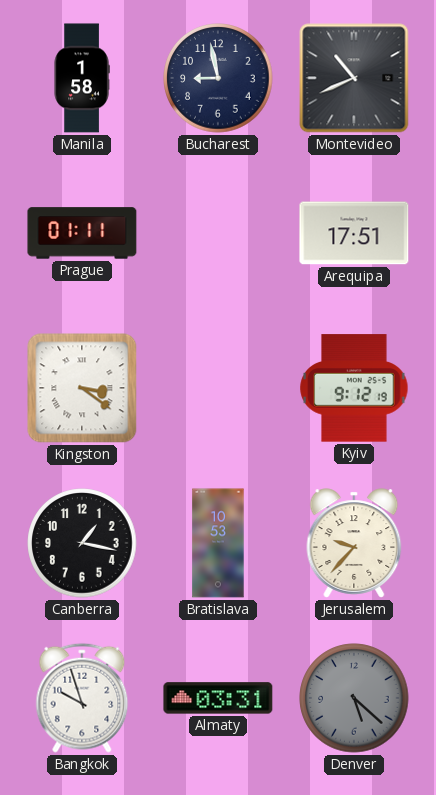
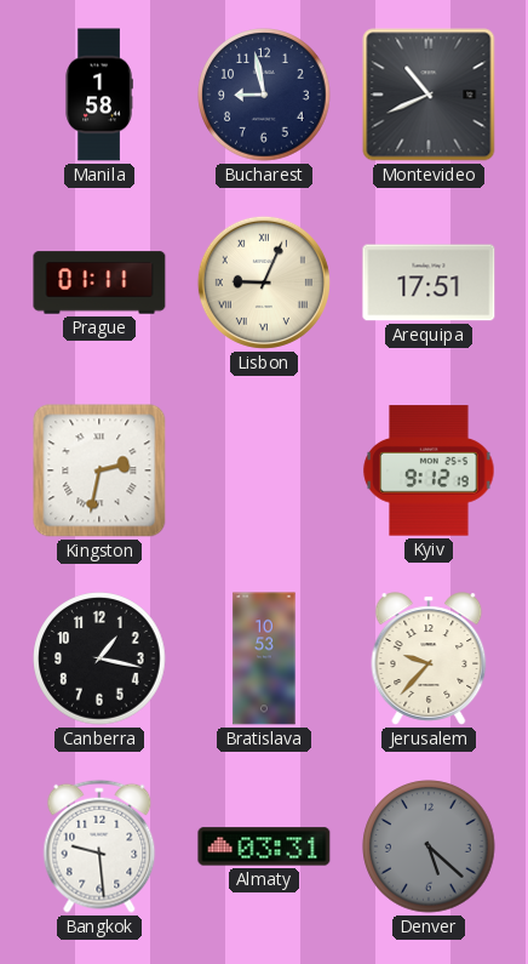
Lisbon: none -> 9:04
Kingston: 3:21 -> 2:32
Bangkok: 9:57 -> 9:29
